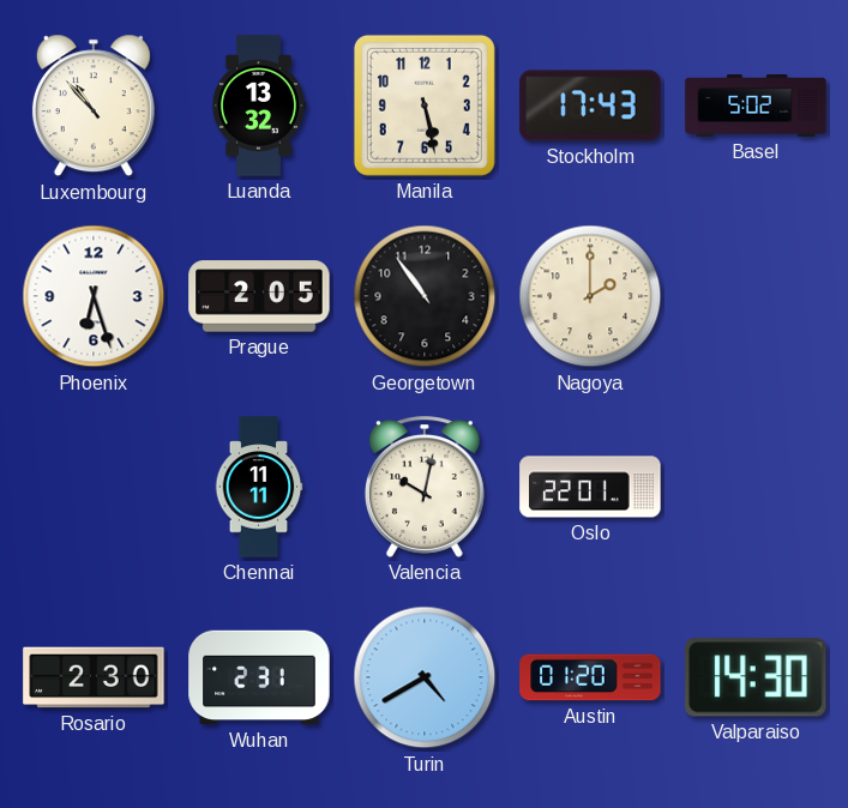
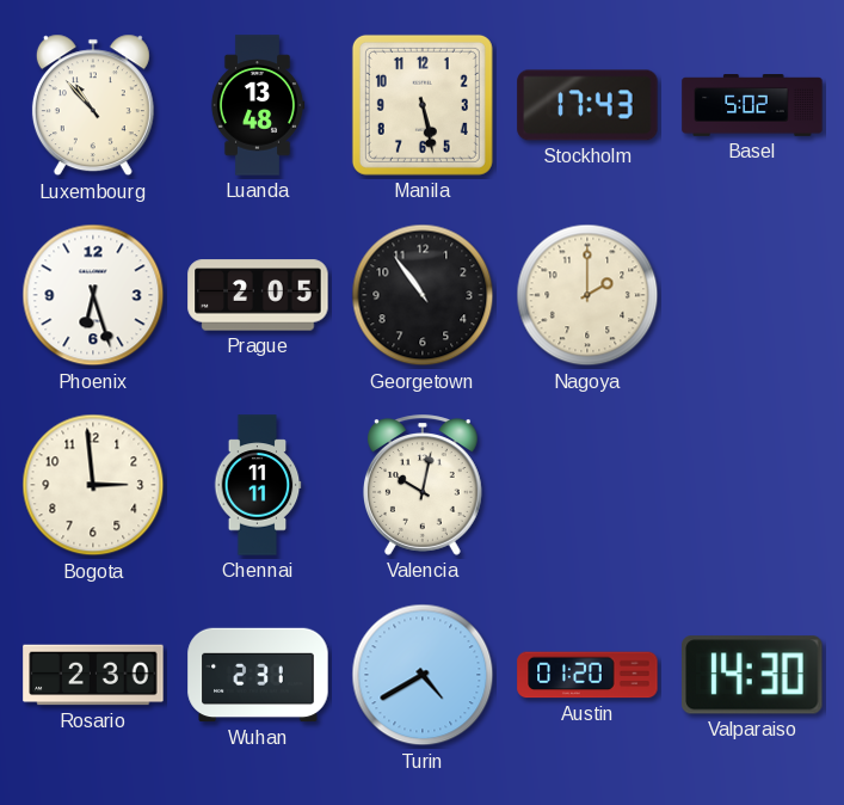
Luanda: 13:32 -> 13:48
Bogota: none -> 2:59
Oslo: 22:01 -> none
